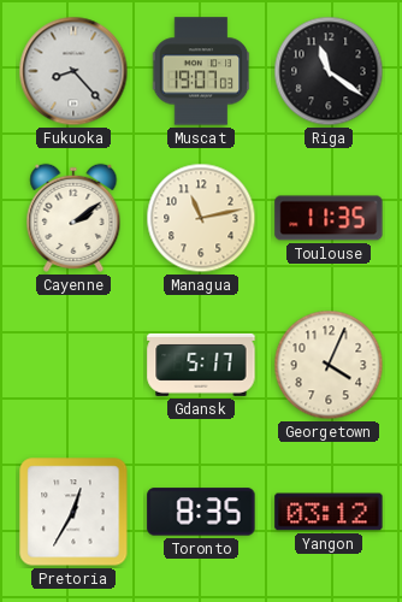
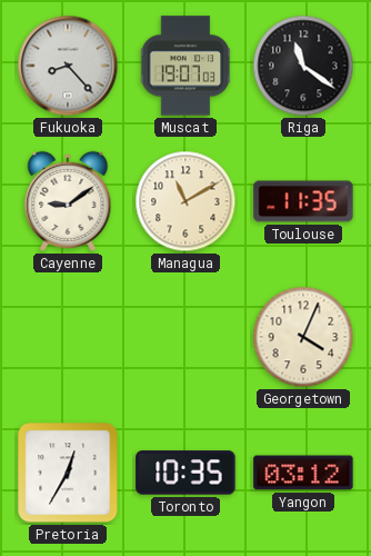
Cayenne: 2:09 -> 9:09
Managua: 11:13 -> 11:10
Gdansk: 5:17 -> none
Toronto: 8:35 -> 10:35
